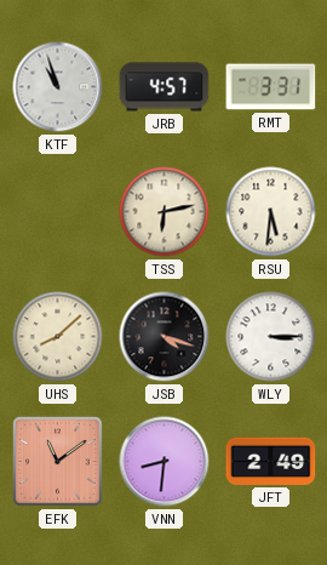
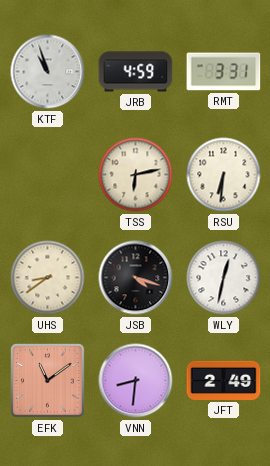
JRB: 4:57 -> 4:59
RSU: 5:31 -> 6:31
UHS: 8:08 -> 8:39
WLY: 3:15 -> 12:32
